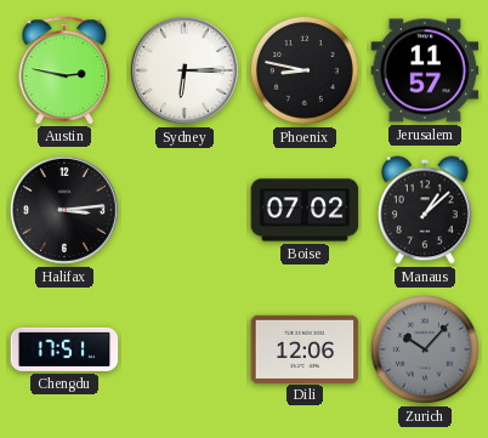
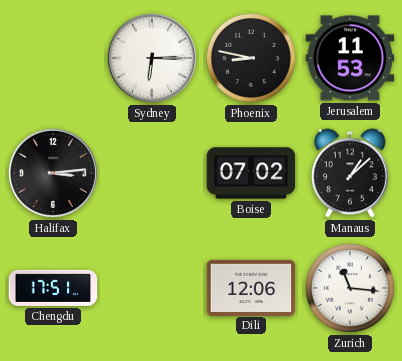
Austin: 2:47 -> none
Jerusalem: 11:57 -> 11:53
Zurich: 10:07 -> 11:16
Zurich dial: grey -> white
